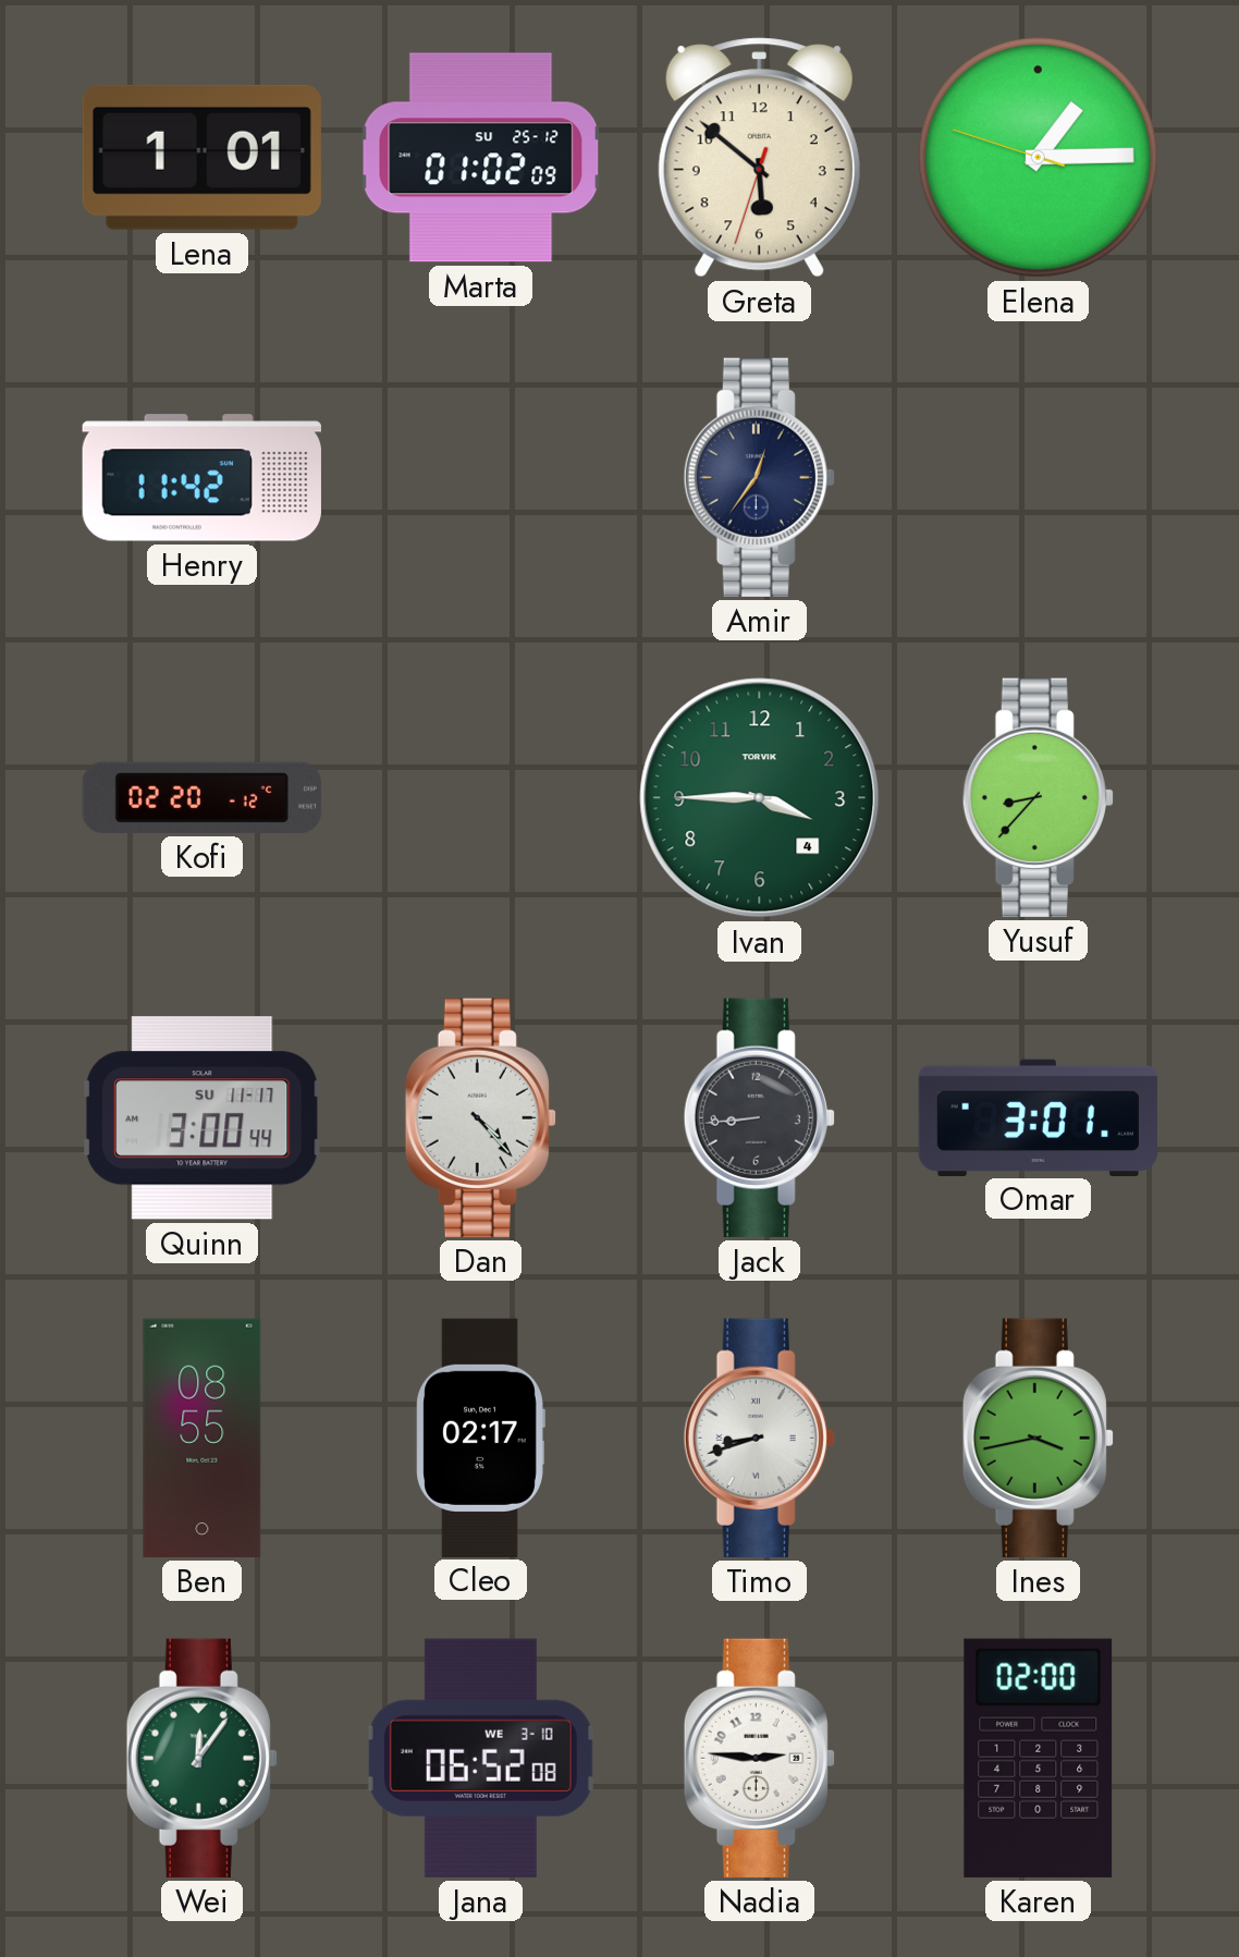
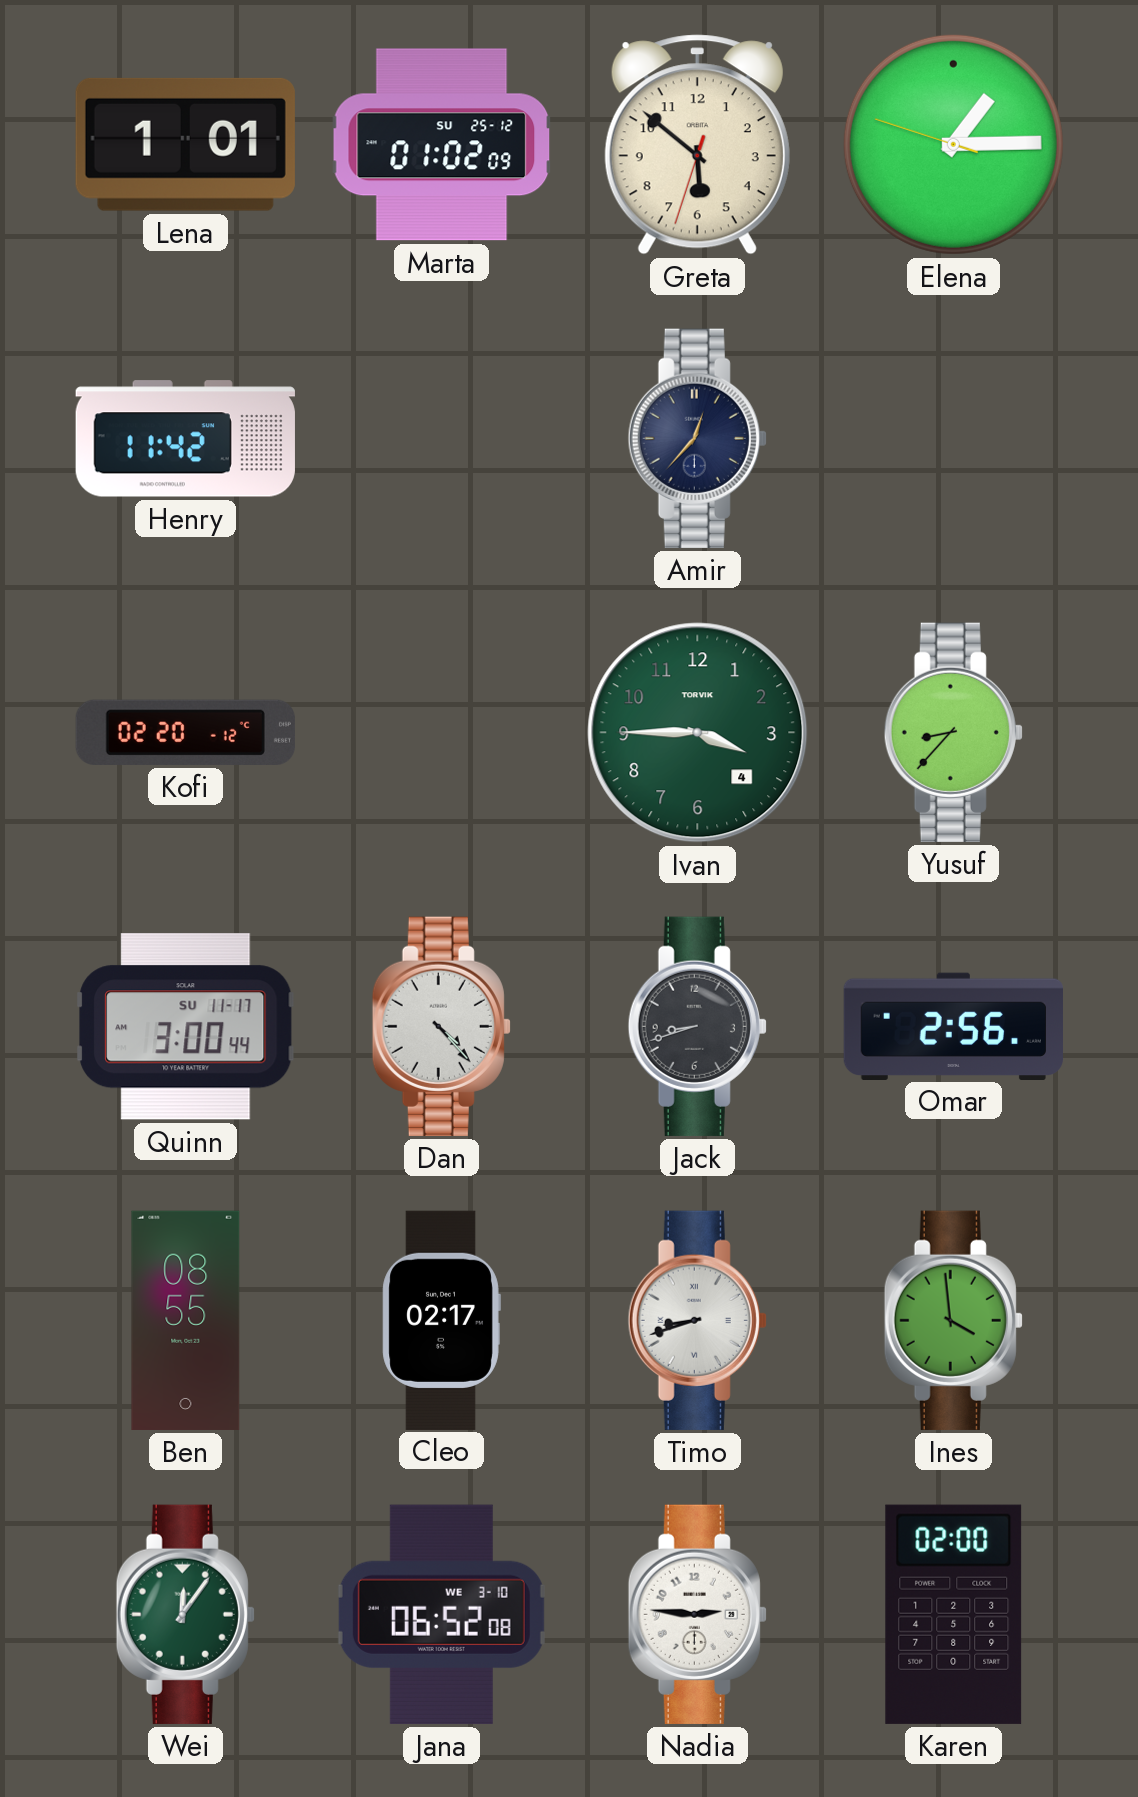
Amir: 12:36 -> 12:37
Jack: 8:44 -> 8:42
Omar: 3:01 -> 2:56
Ines: 3:43 -> 3:59
